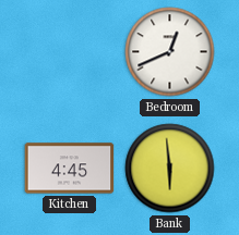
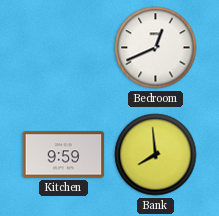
Kitchen: 4:45 -> 9:59
Bank: 5:59 -> 7:59
